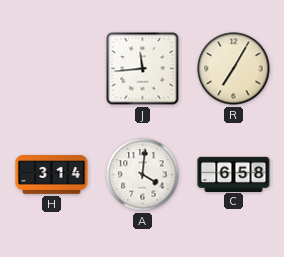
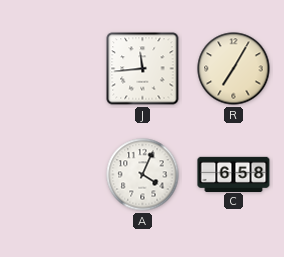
H: 3:14 -> none
A: 4:01 -> 4:04
